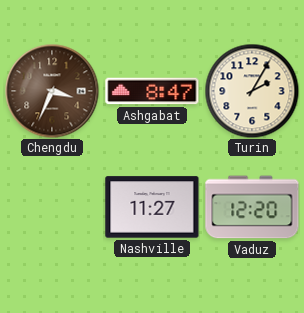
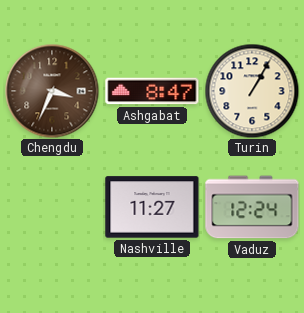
Turin: 2:05 -> 1:05
Vaduz: 12:20 -> 12:24
